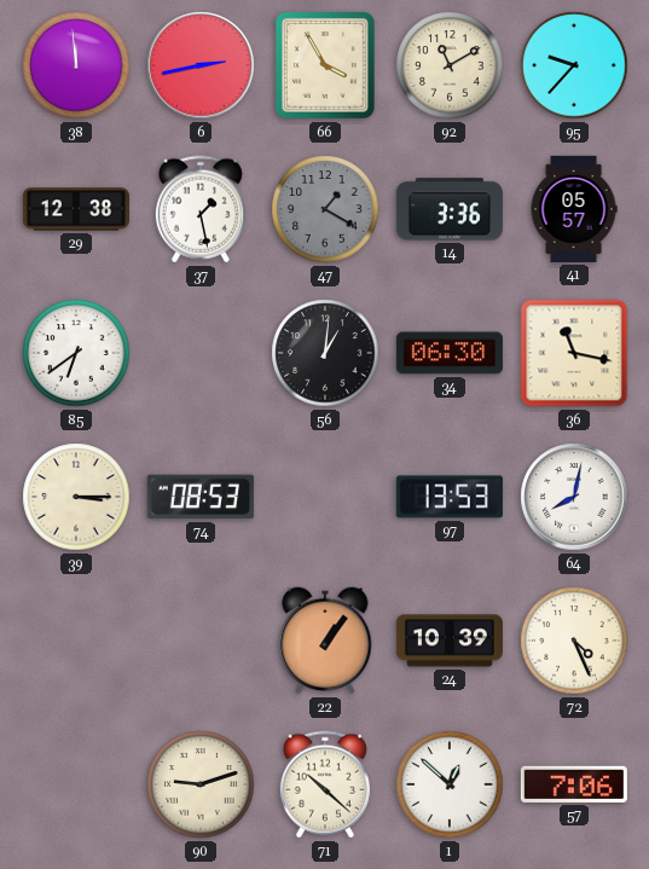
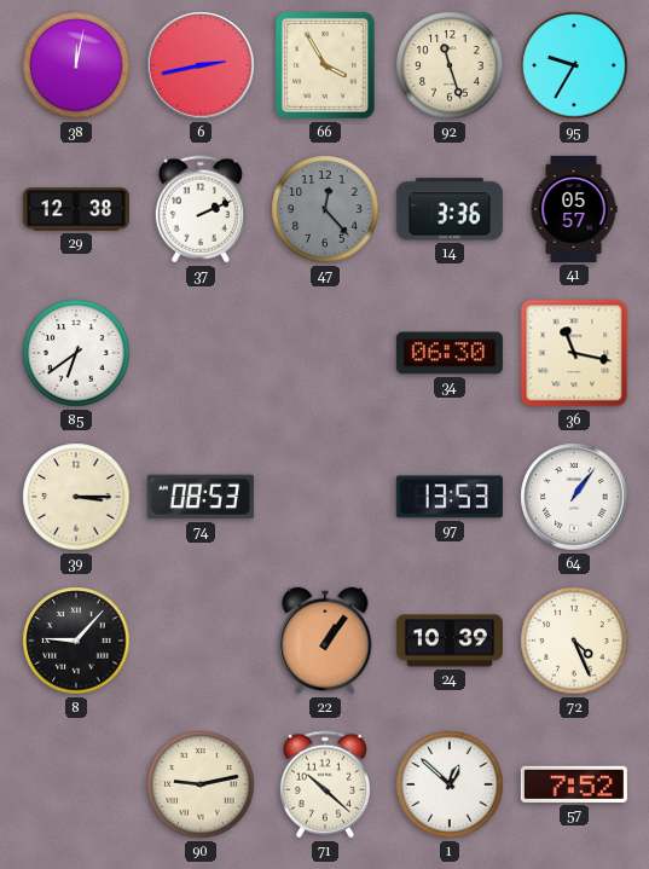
38: 11:59 -> 12:02
92: 11:10 -> 11:27
95: 9:37 -> 9:35
37: 1:28 -> 2:11
47: 1:20 -> 12:23
56: 1:01 -> none
64: 8:02 -> 1:06
8: none -> 9:07
90: 9:12 -> 9:13
57: 7:06 -> 7:52
